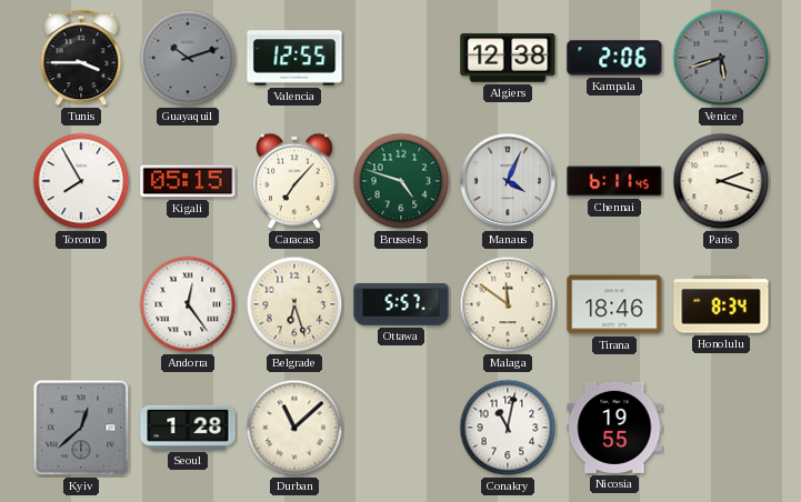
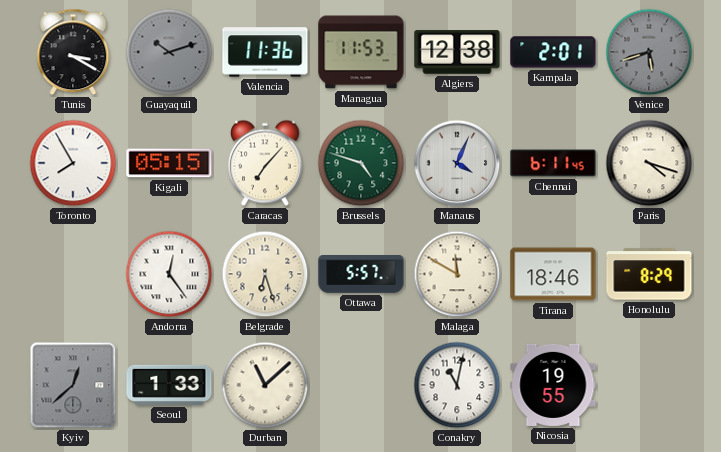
Tunis: 3:45 -> 3:20
Valencia: 12:55 -> 11:36
Managua: none -> 11:53
Kampala: 2:06 -> 2:01
Paris: 2:18 -> 4:18
Malaga: 11:51 -> 11:50
Honolulu: 8:34 -> 8:29
Seoul: 1:28 -> 1:33
